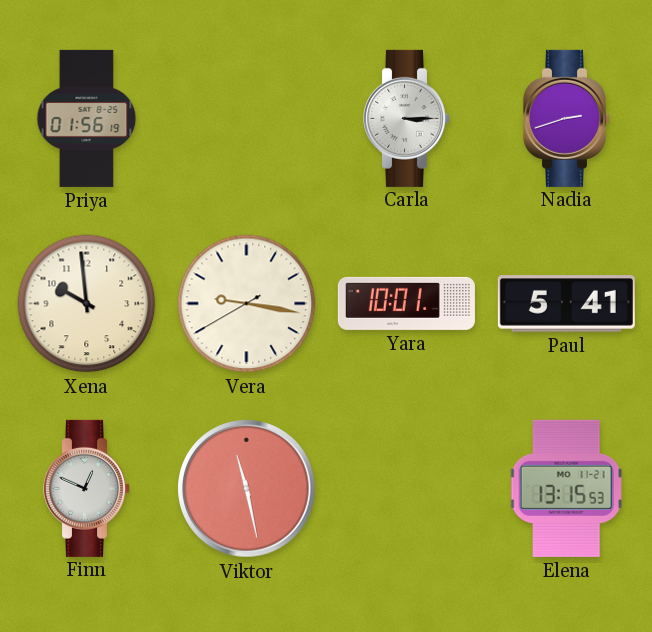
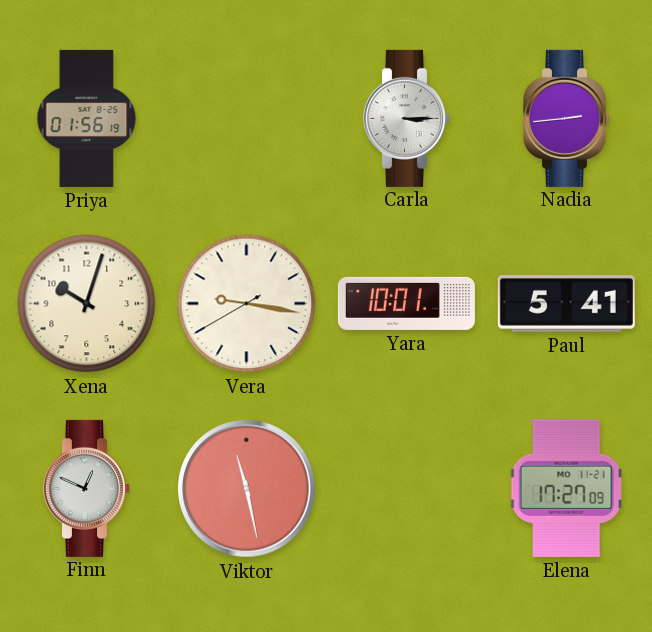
Nadia: 2:42 -> 2:44
Xena: 9:59 -> 10:03
Elena: 13:15 -> 17:27
